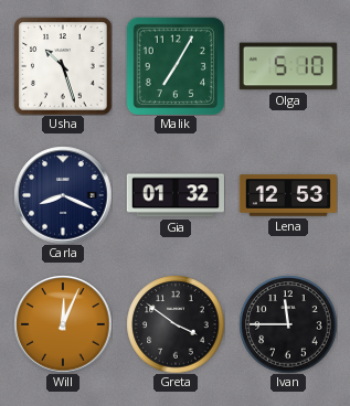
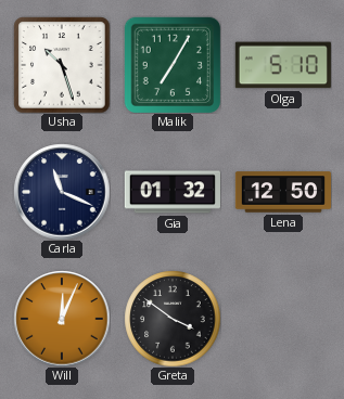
Carla: 8:19 -> 11:19
Lena: 12:53 -> 12:50
Ivan: 11:45 -> none
